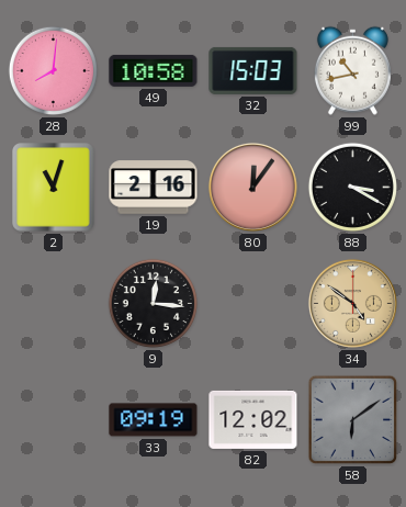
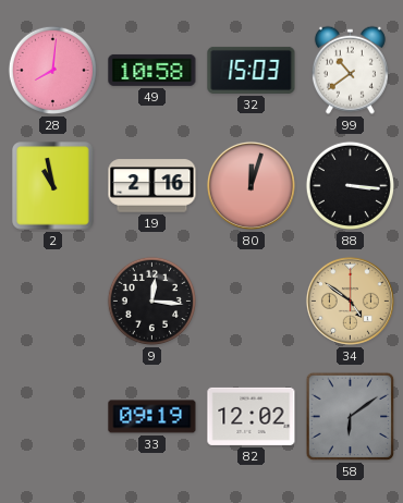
99: 10:43 -> 10:39
2: 11:03 -> 10:58
80: 12:06 -> 12:03
88: 3:20 -> 3:16
